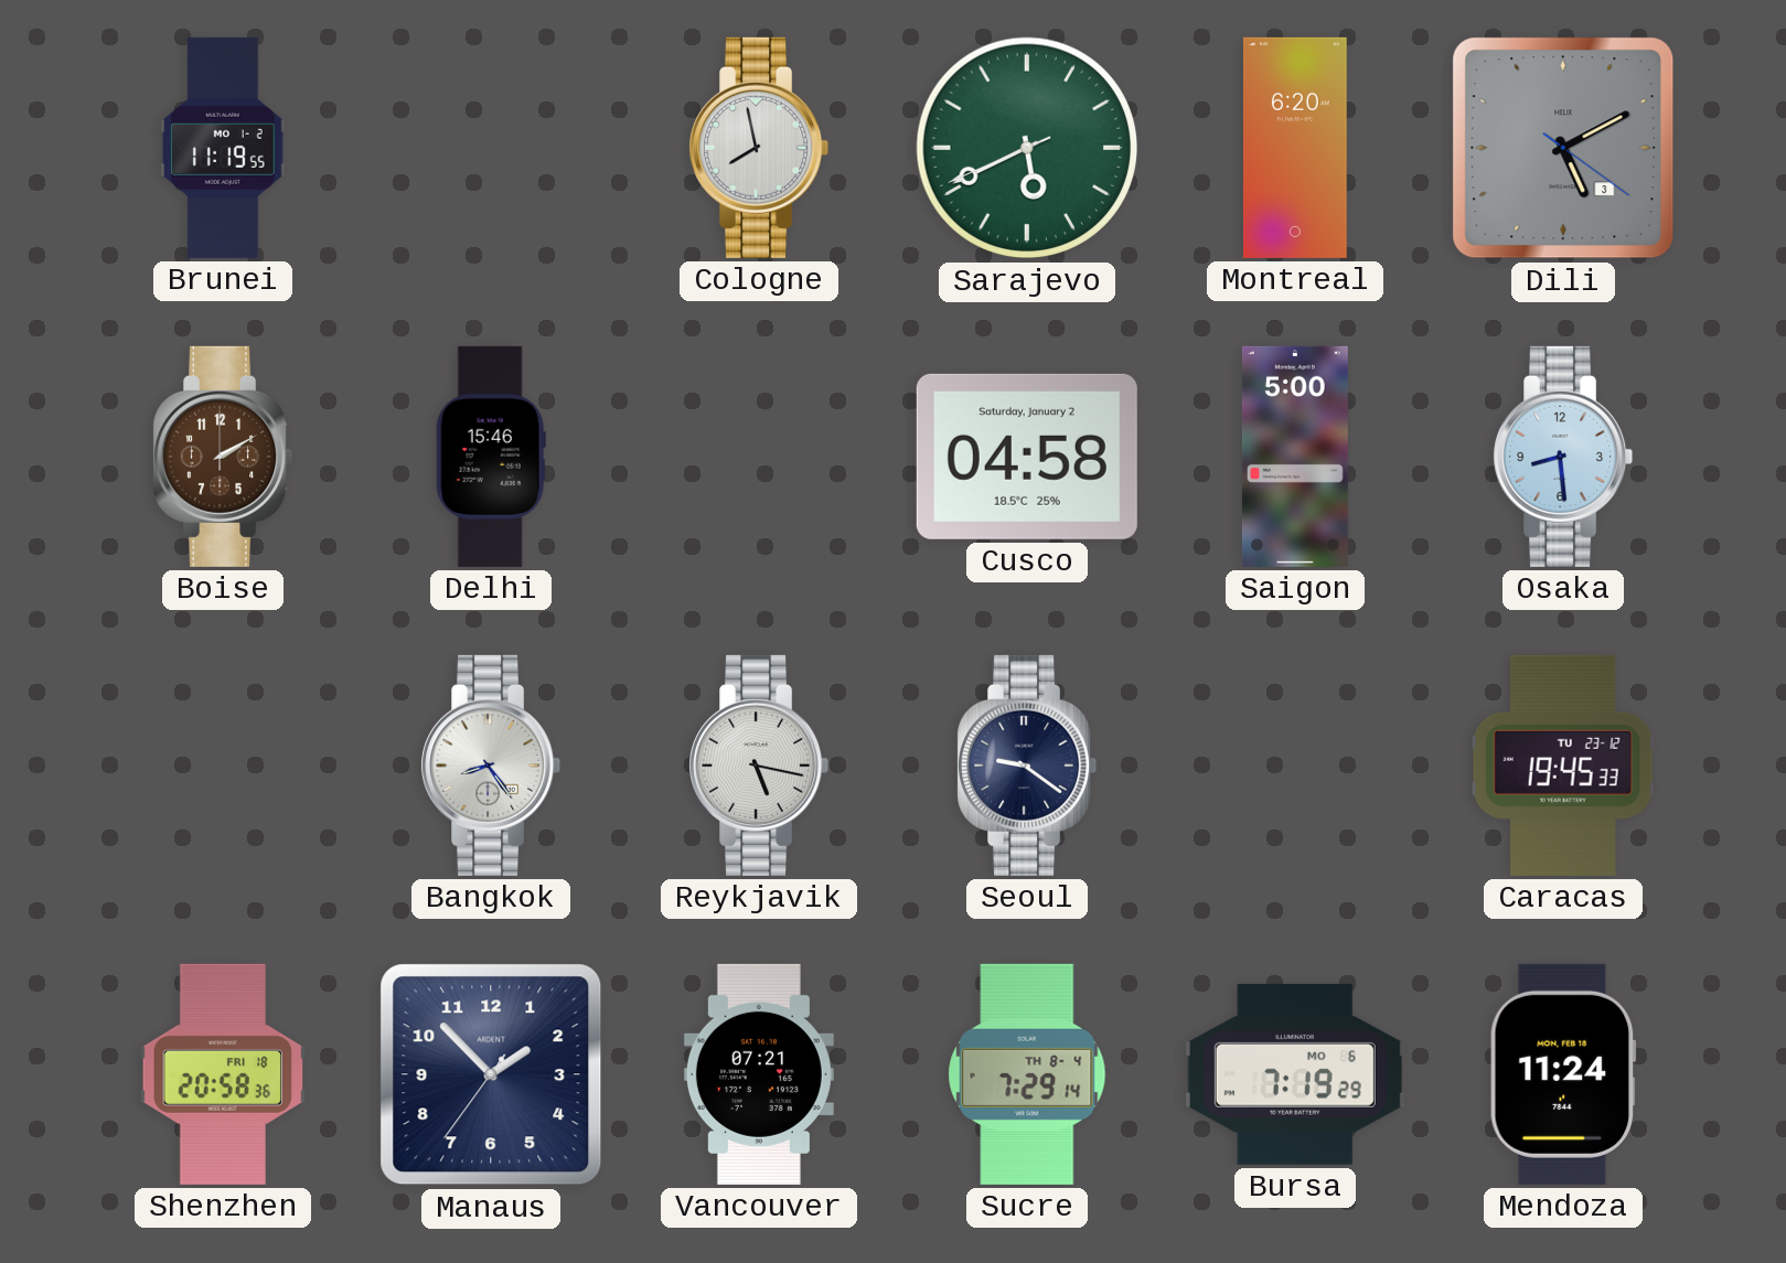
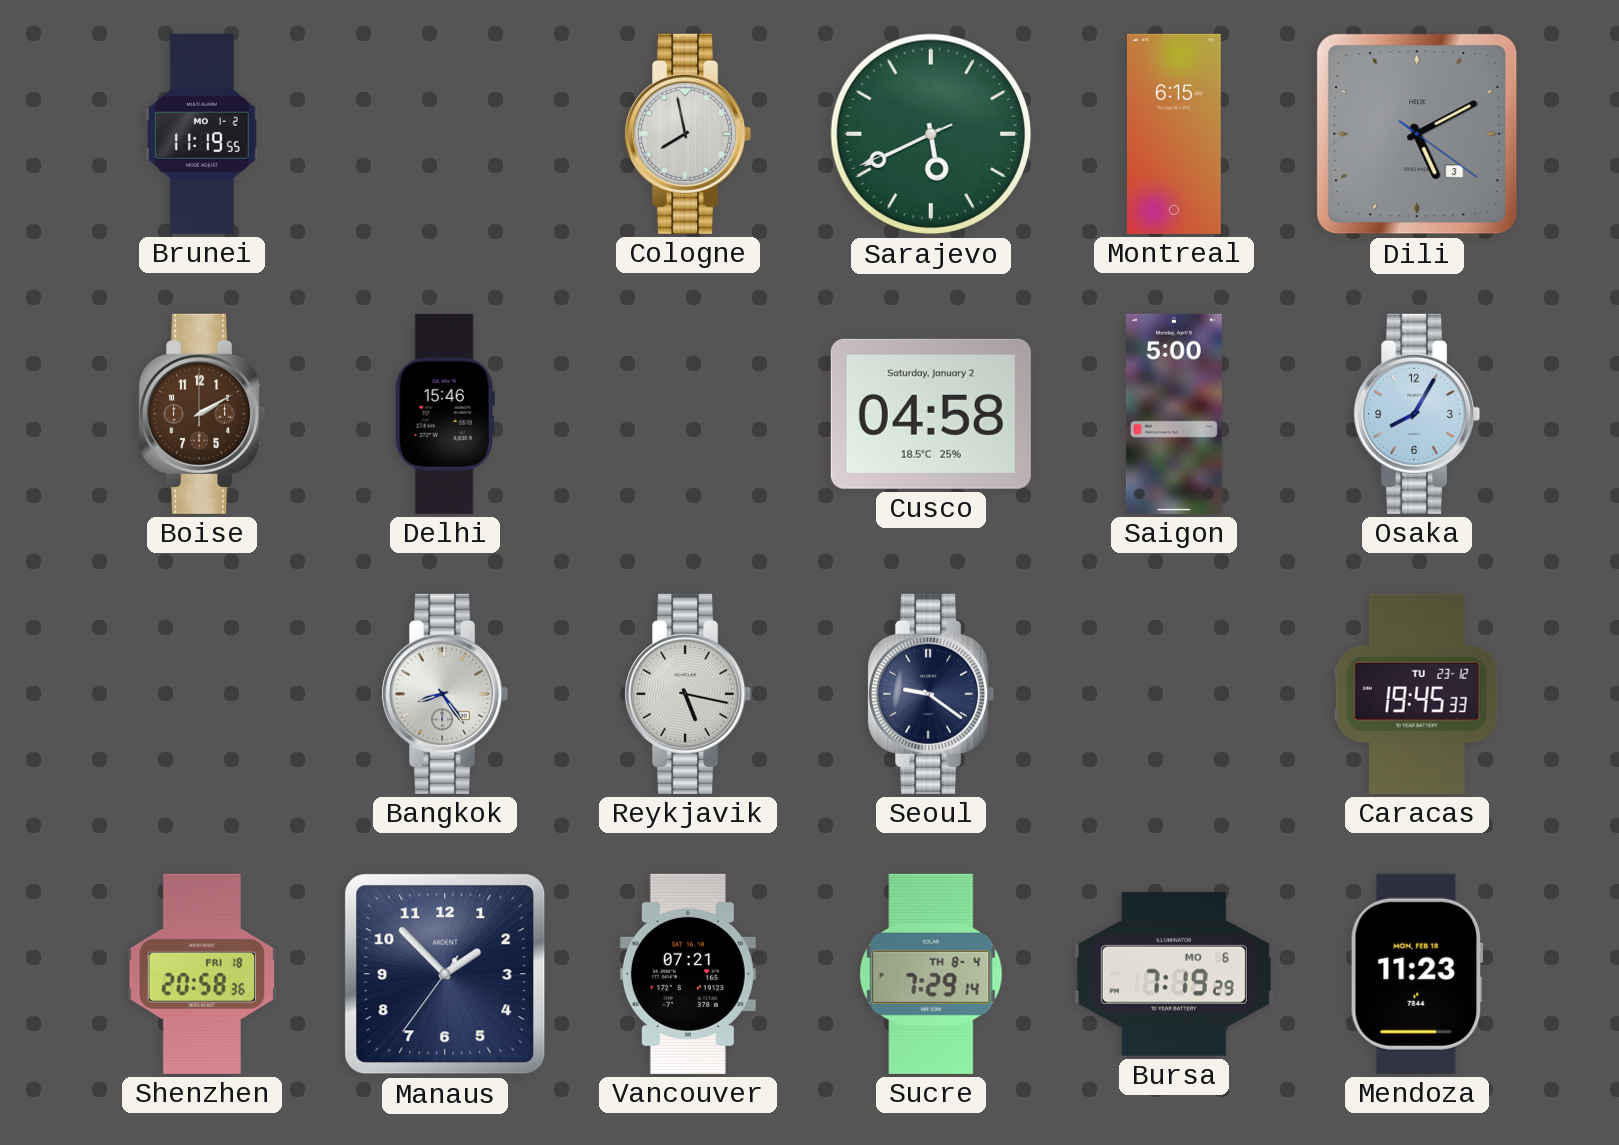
Montreal: 6:20 -> 6:15
Osaka: 8:29 -> 8:05
Mendoza: 11:24 -> 11:23
